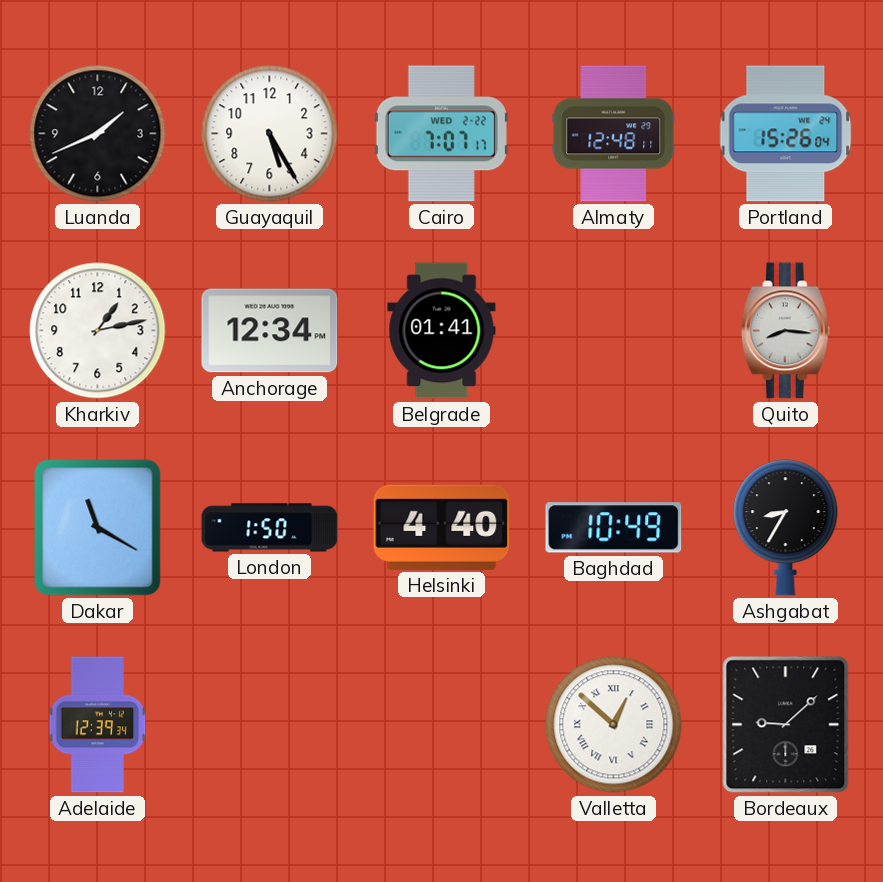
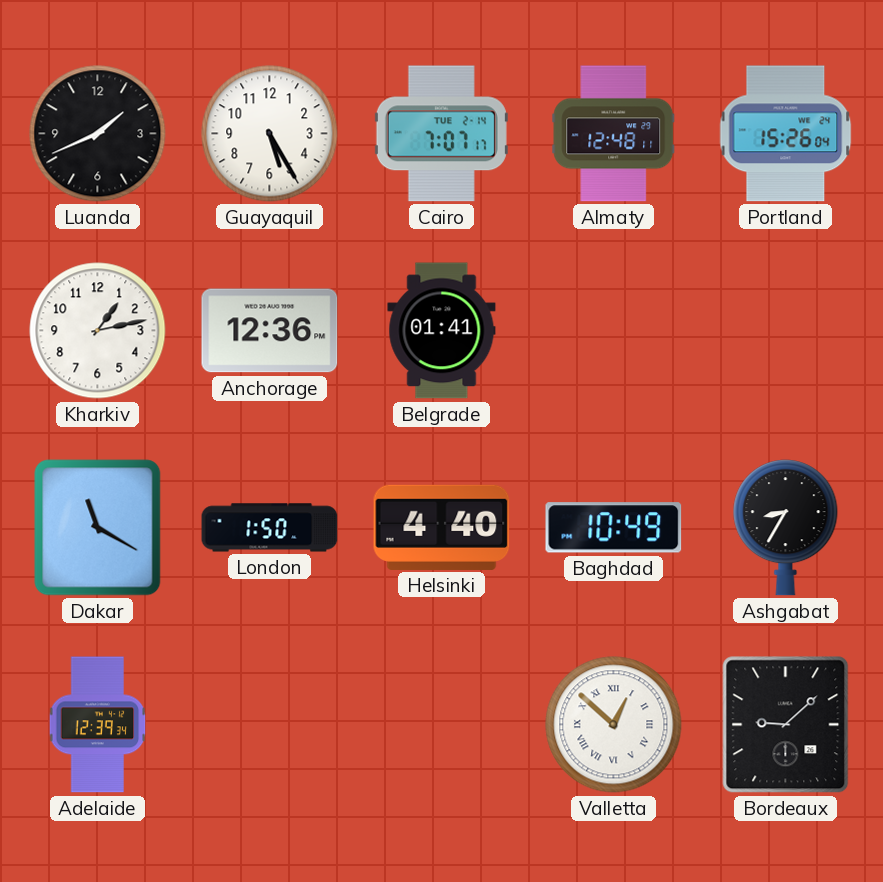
Cairo date: WED 2-22 -> TUE 2-14
Anchorage: 12:34 -> 12:36
Quito: 8:16 -> none
